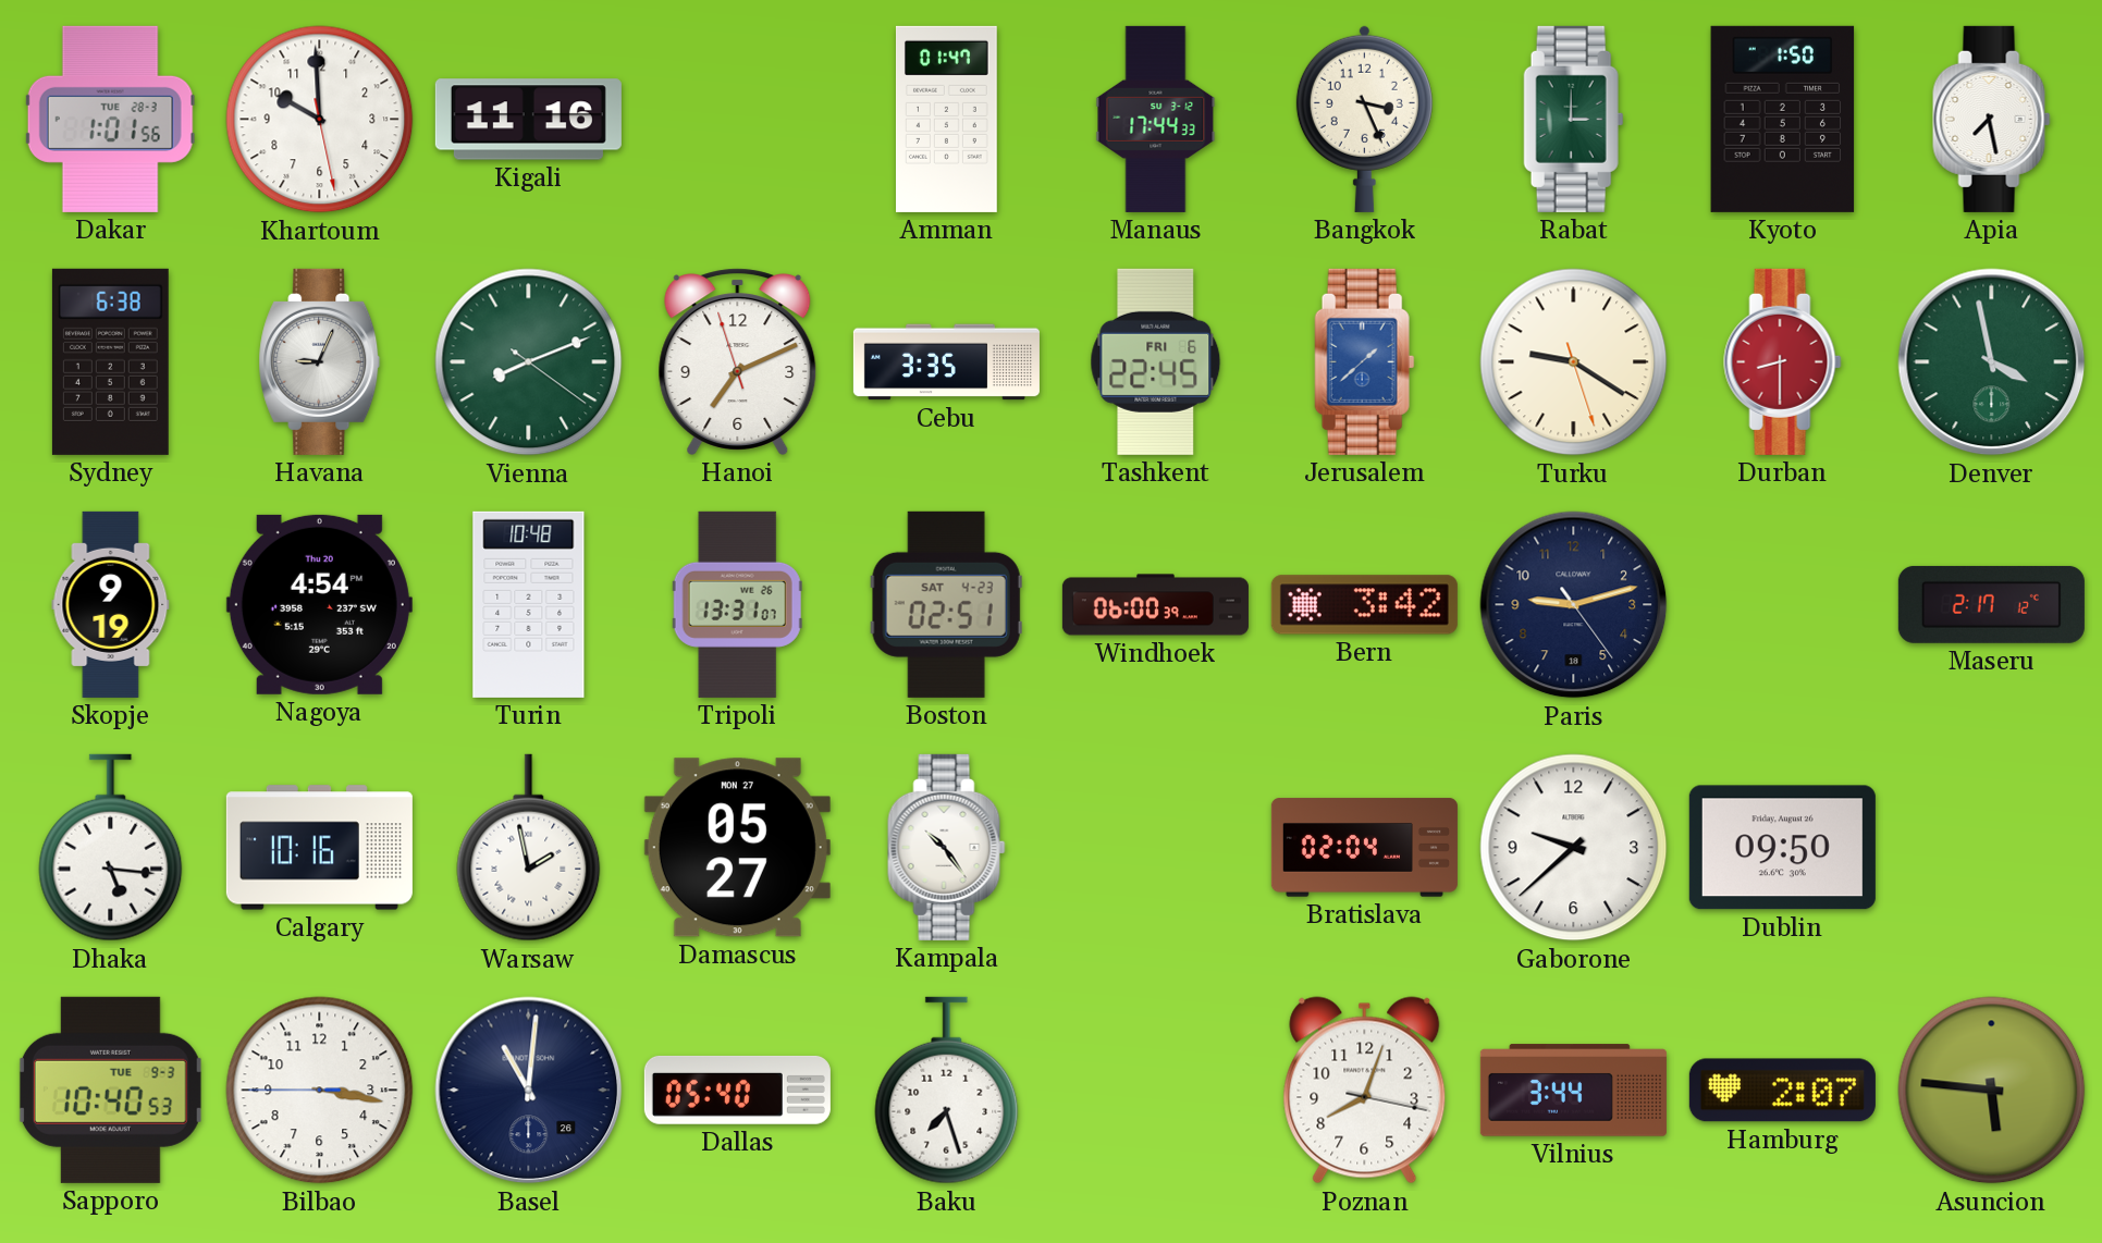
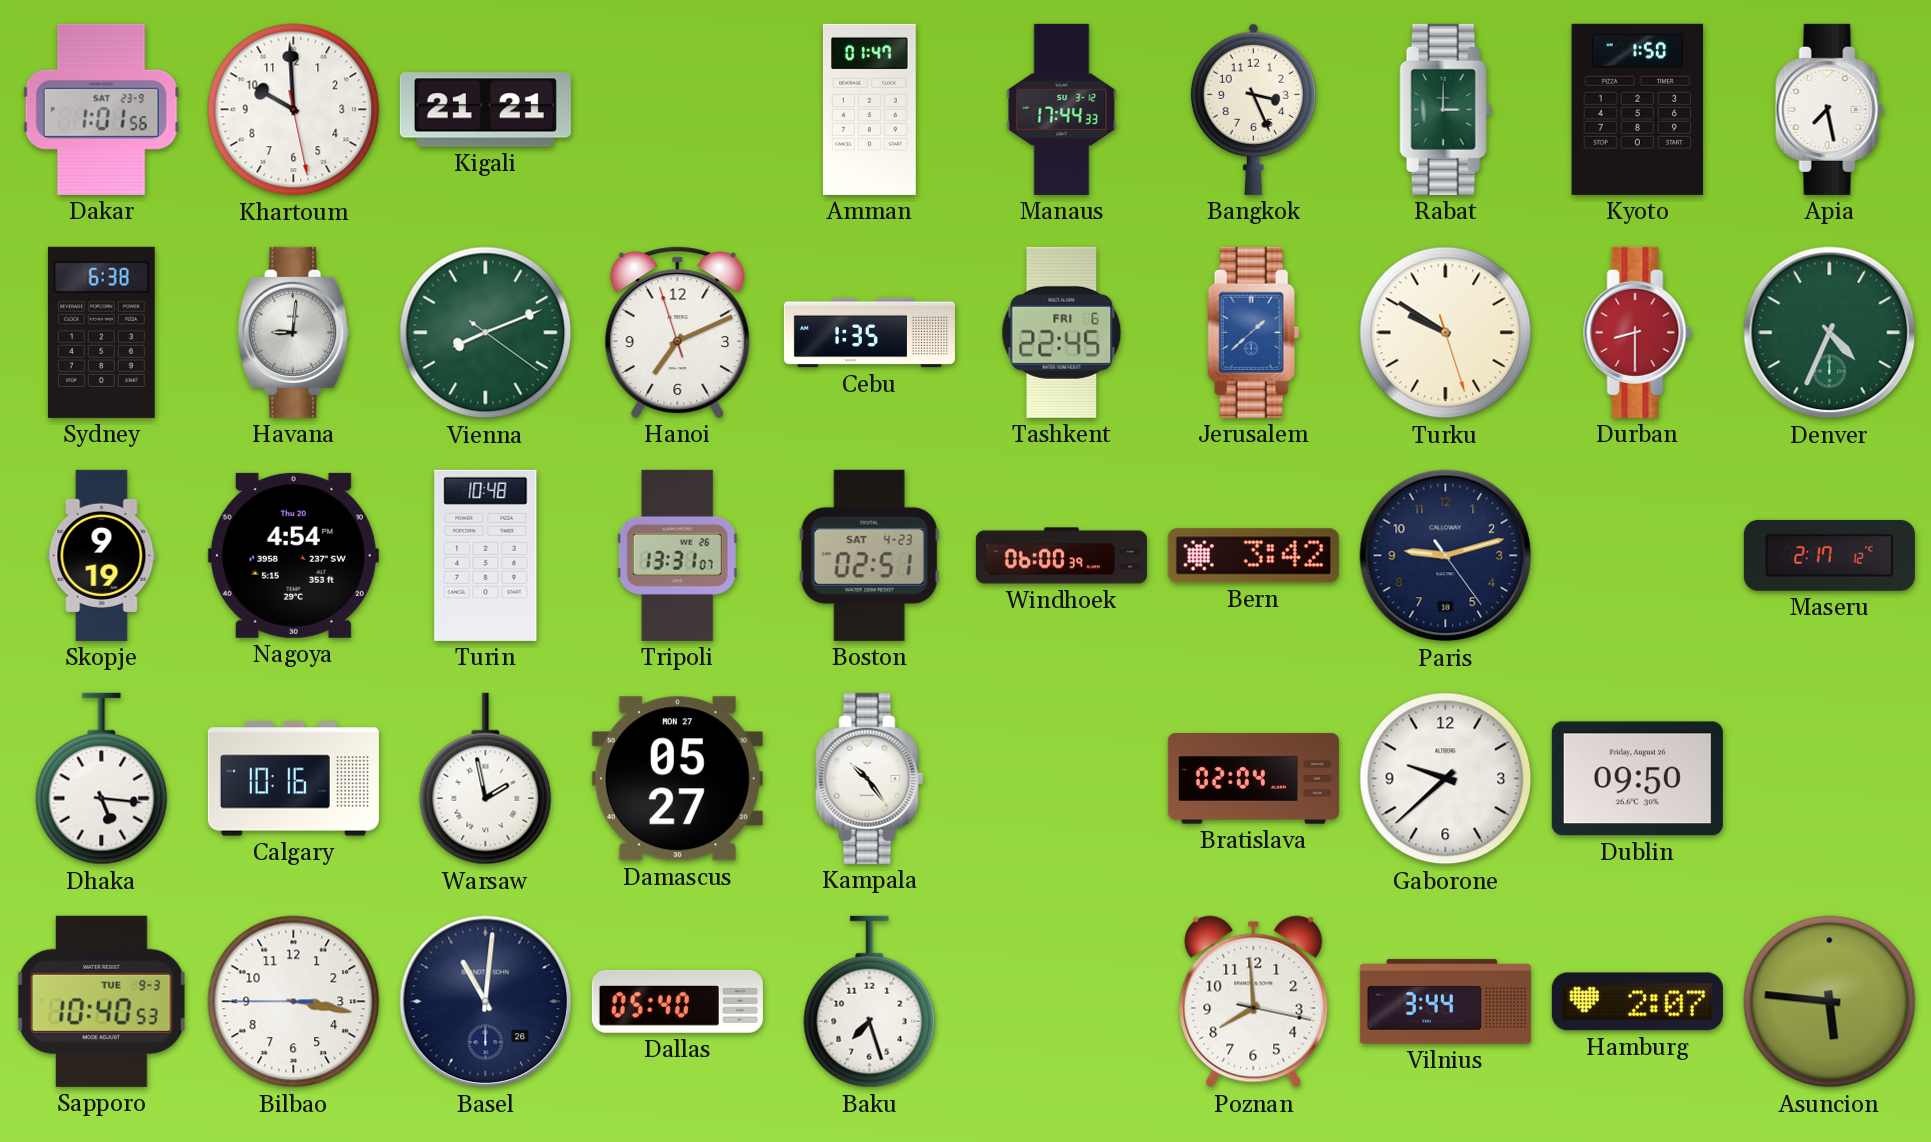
Dakar date: TUE 28-3 -> SAT 23-9
Kigali: 11:16 -> 21:21
Havana: 9:04 -> 9:01
Cebu: 3:35 -> 1:35
Turku: 9:20 -> 9:50
Denver: 3:58 -> 4:34
Poznan: 8:03 -> 7:59
